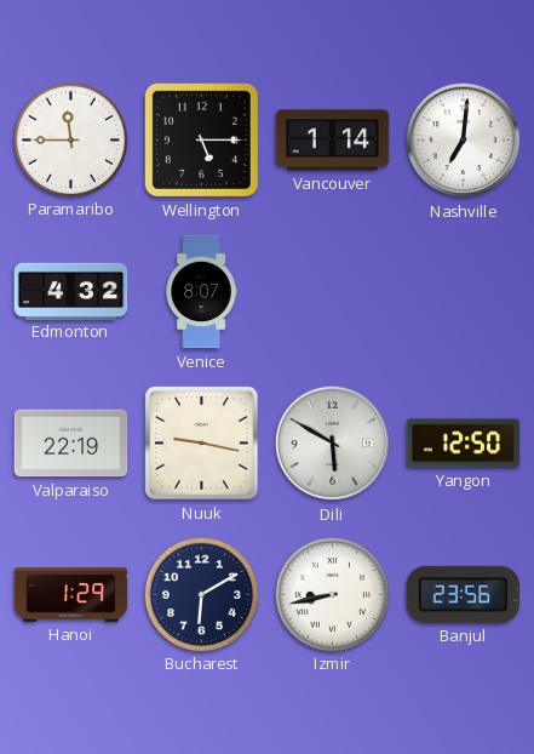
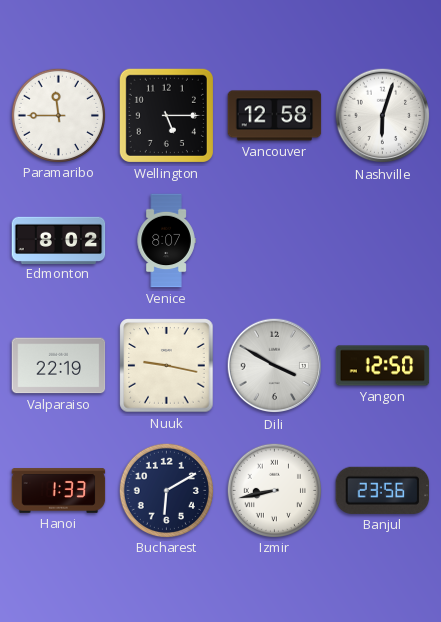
Vancouver: 1:14 -> 12:58
Nashville: 7:01 -> 6:03
Edmonton: 4:32 -> 8:02
Dili: 5:50 -> 3:50
Hanoi: 1:29 -> 1:33
